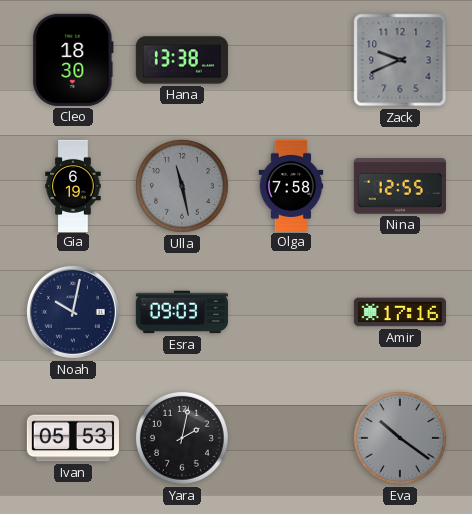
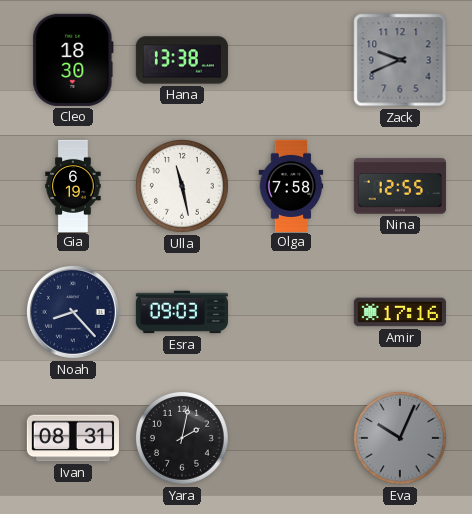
Ulla dial: grey -> white
Noah: 10:02 -> 8:23
Ivan: 05:53 -> 08:31
Eva: 10:21 -> 10:04
